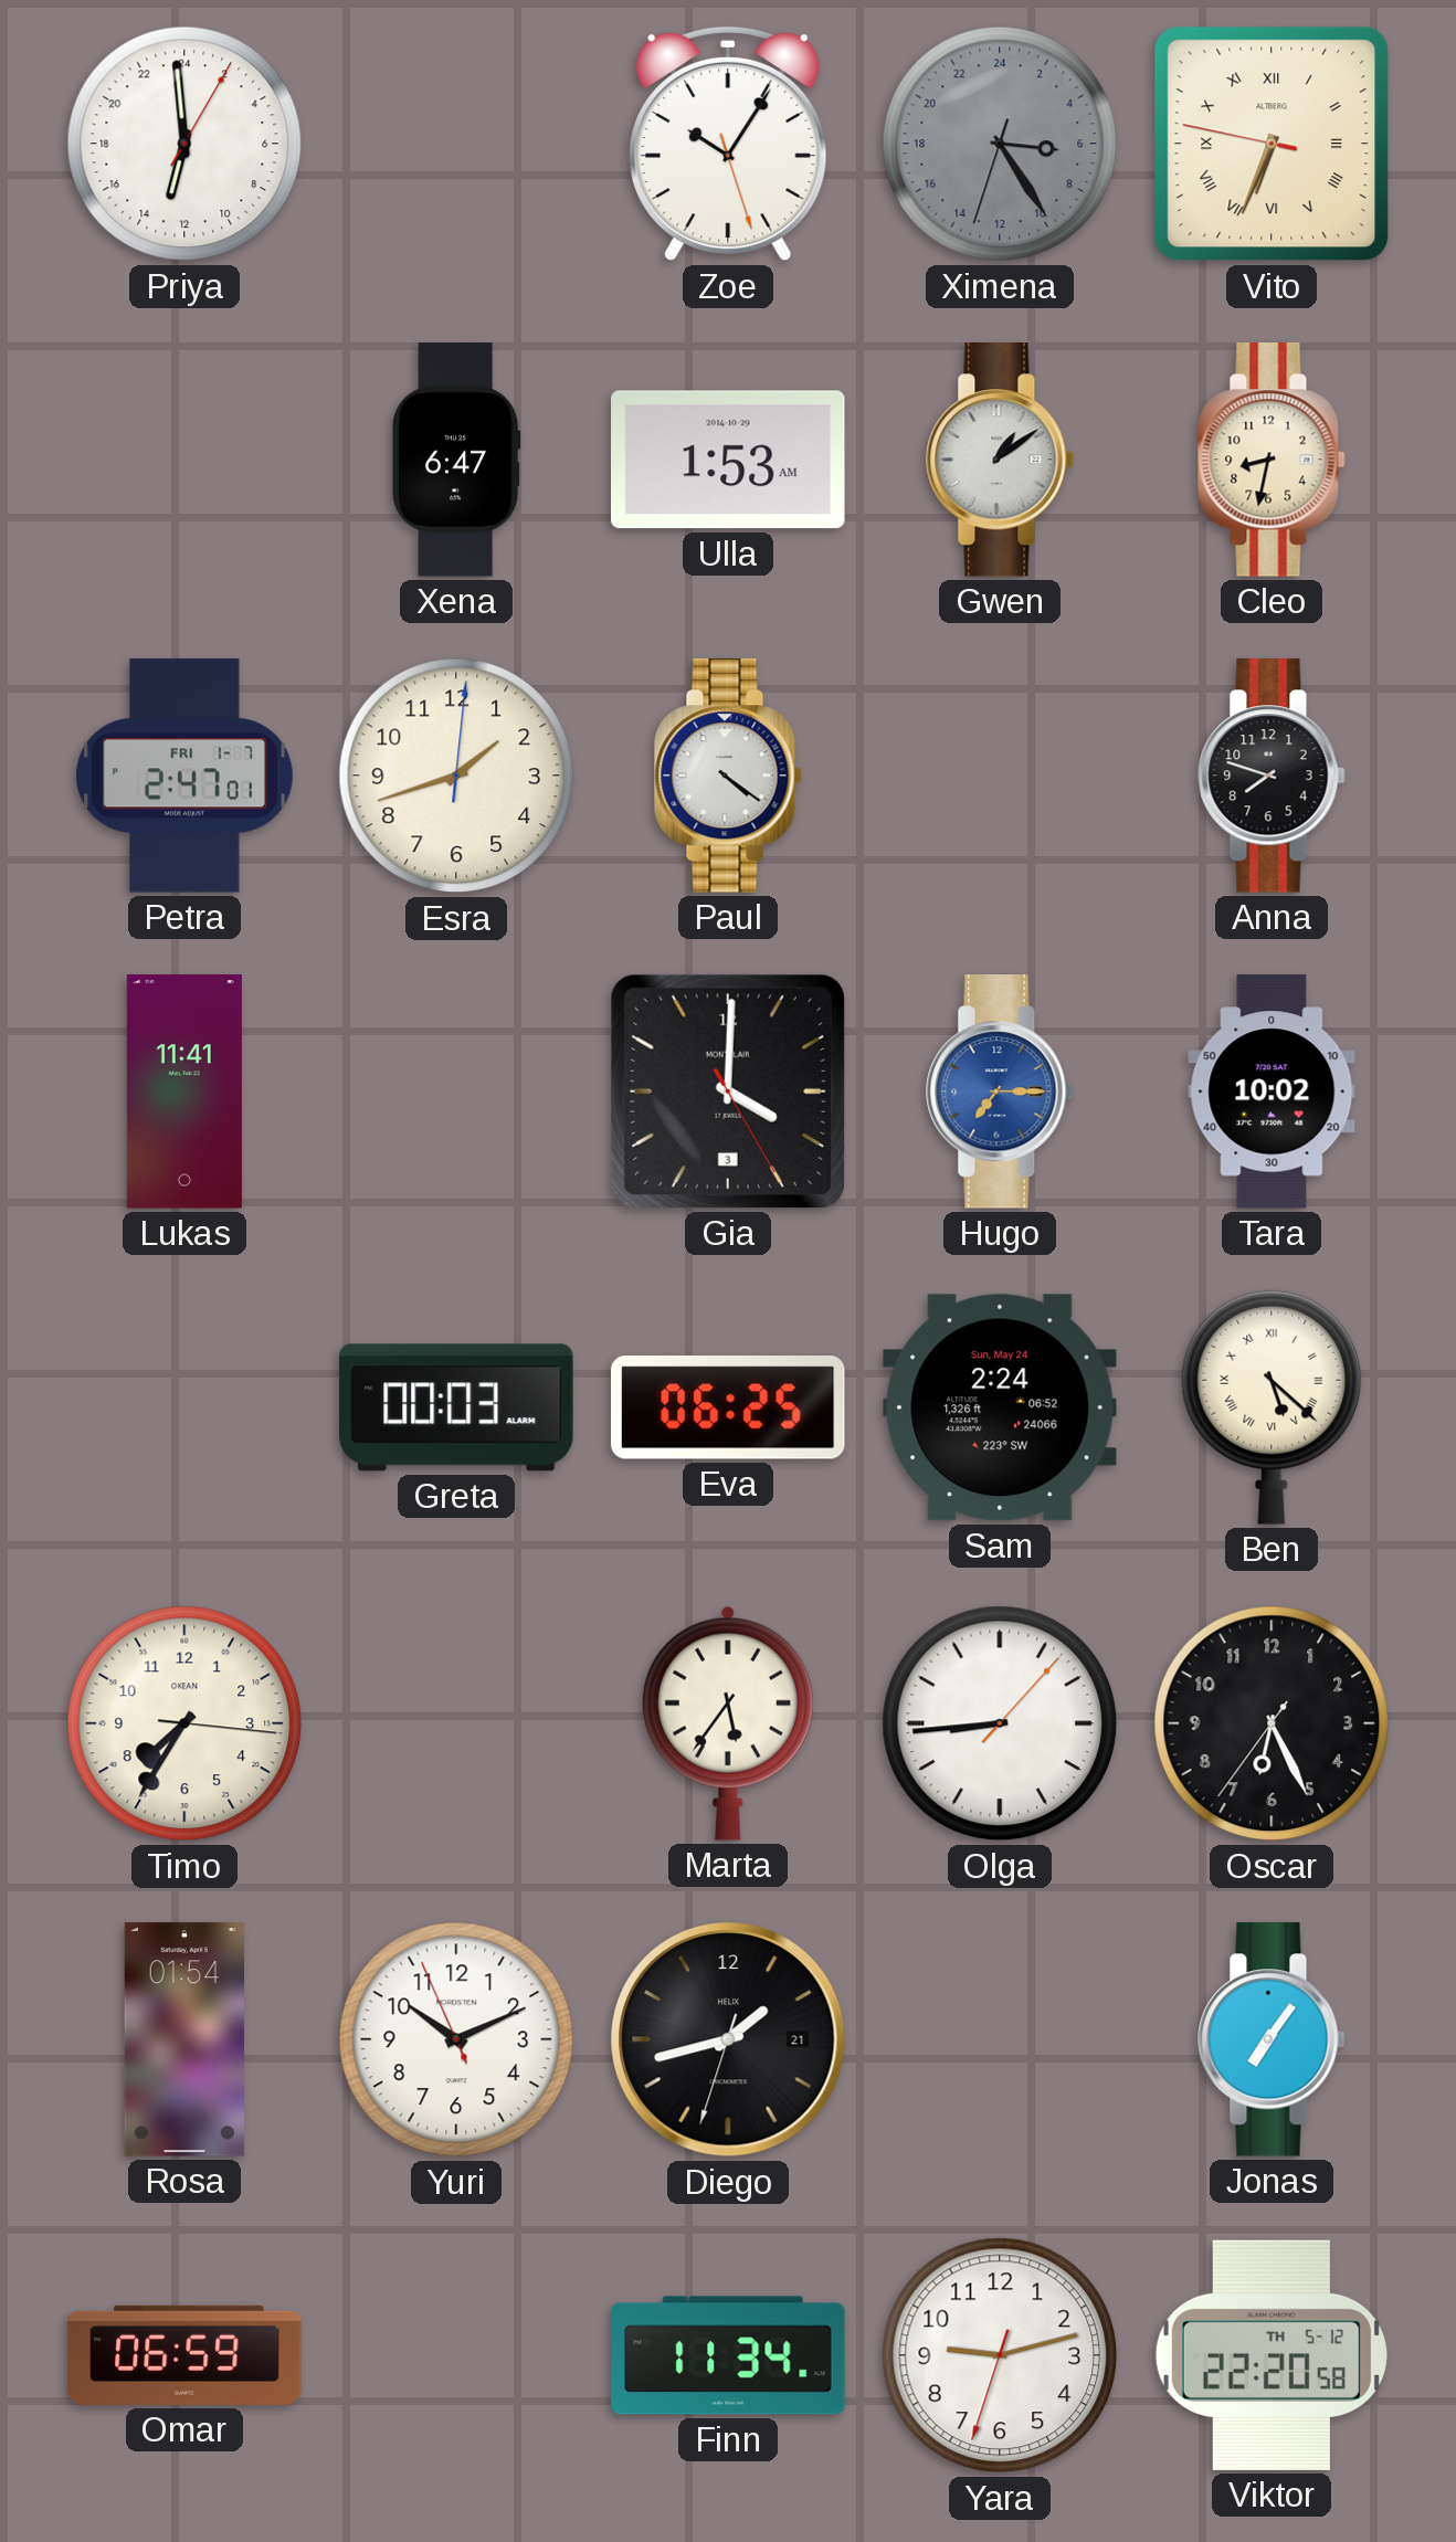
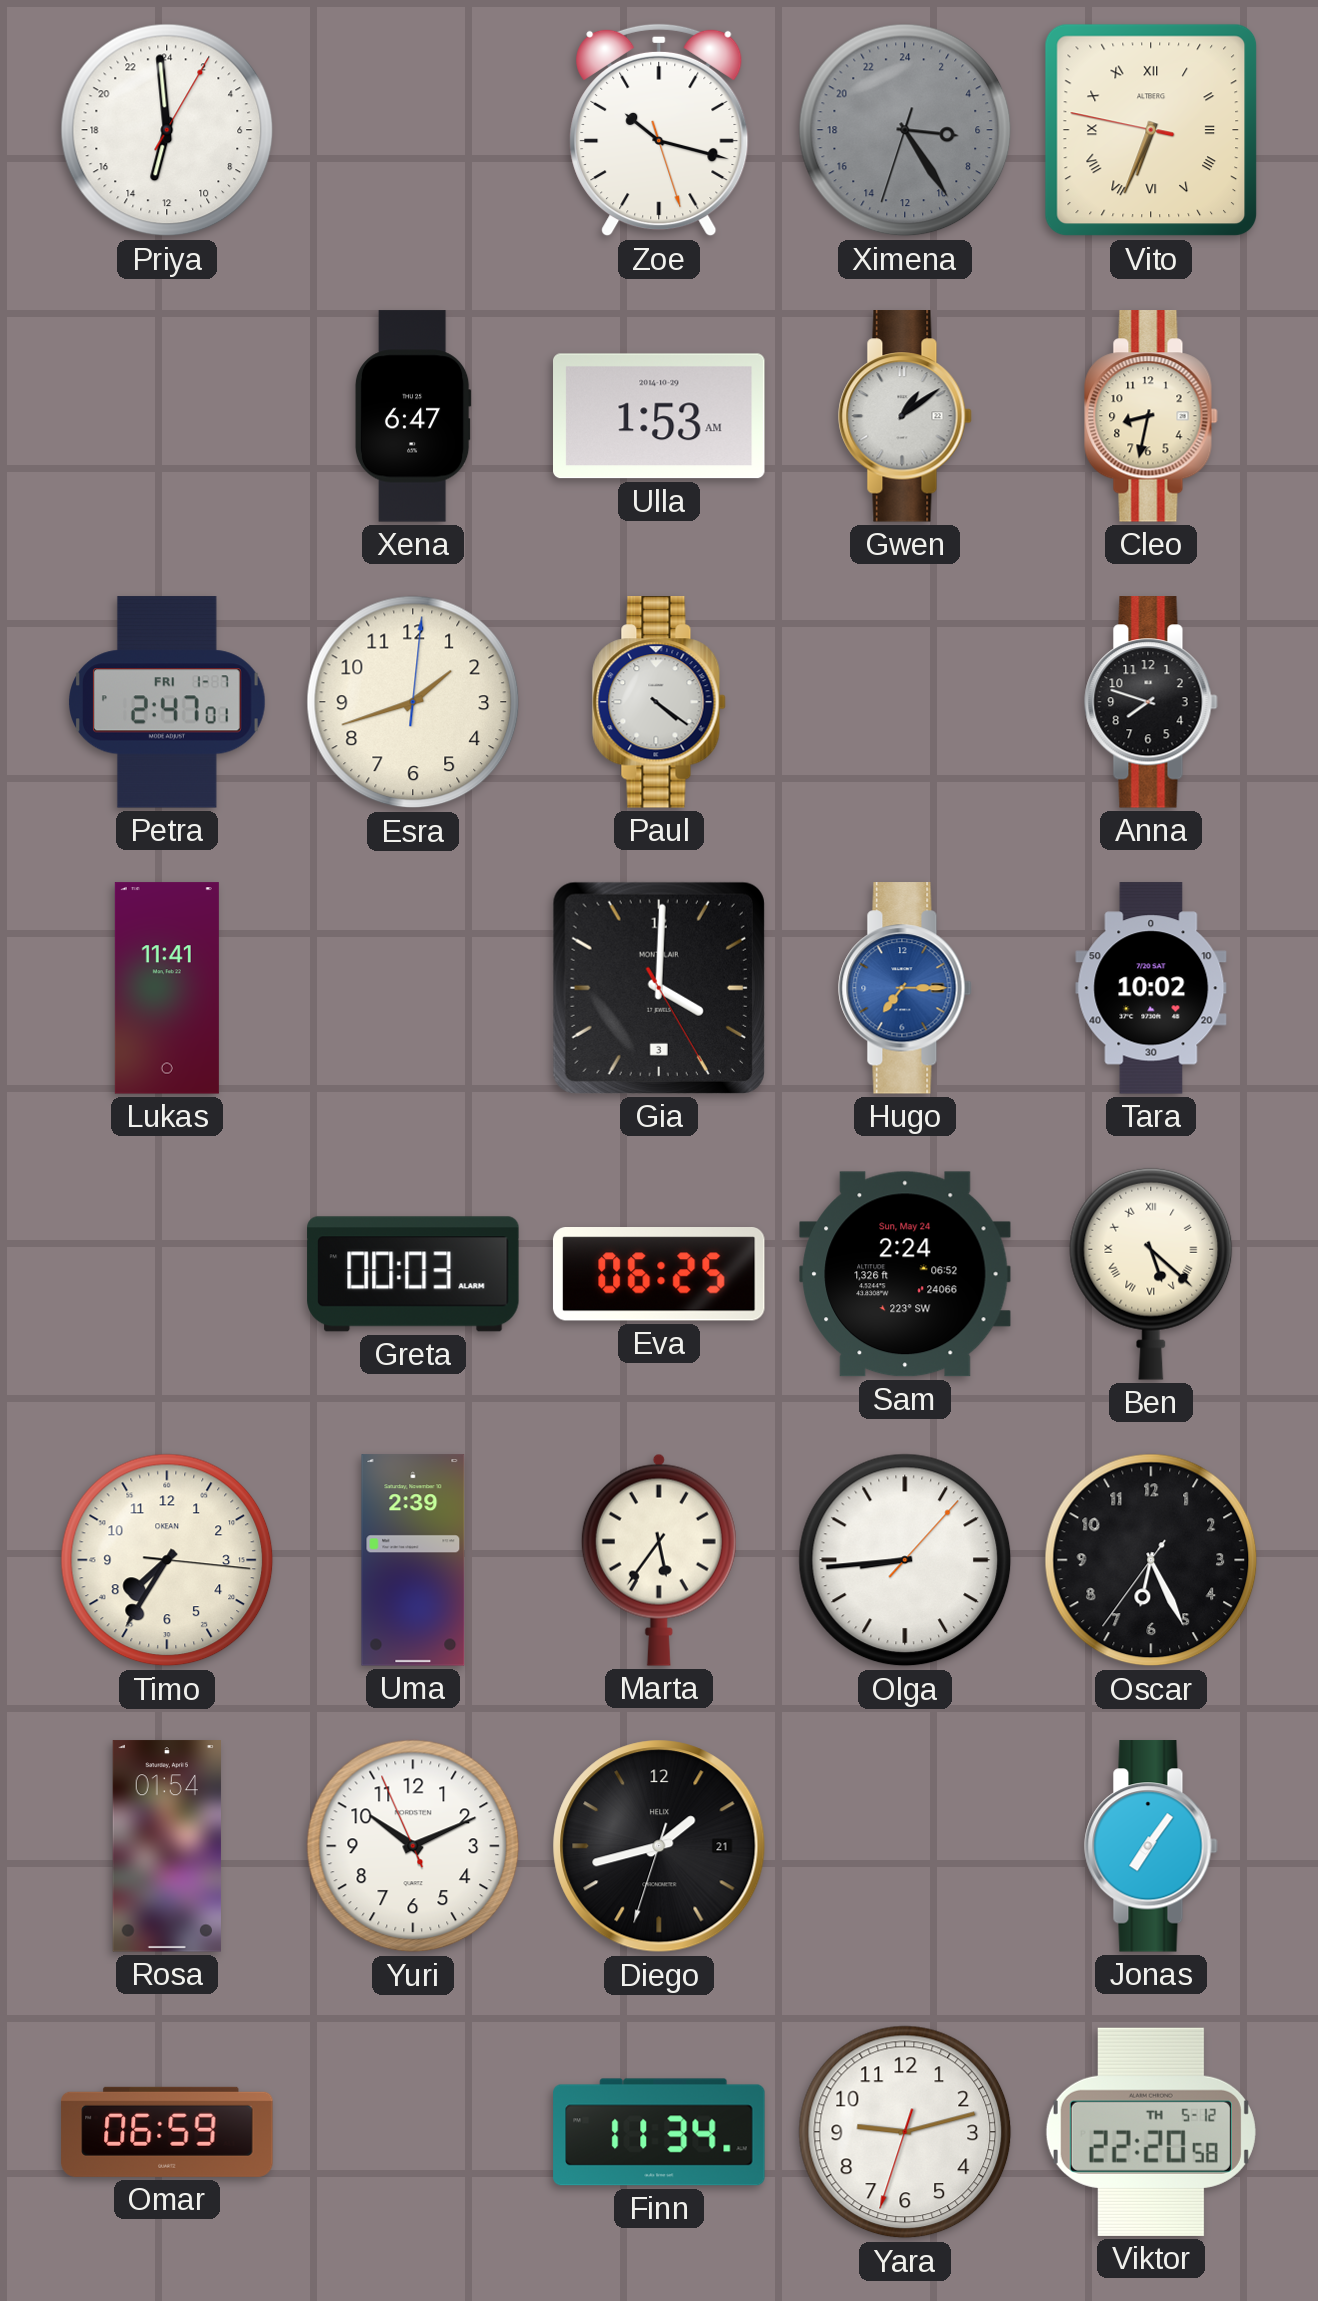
Zoe: 10:05 -> 10:17
Uma: none -> 2:39
